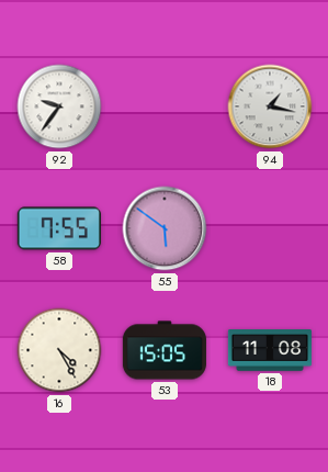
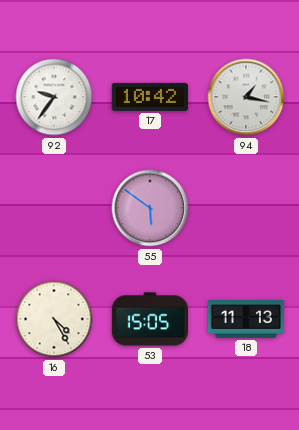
17: none -> 10:42
58: 7:55 -> none
18: 11:08 -> 11:13
